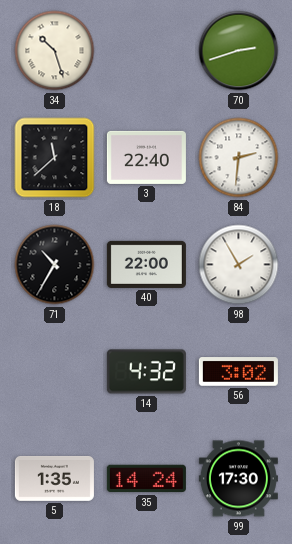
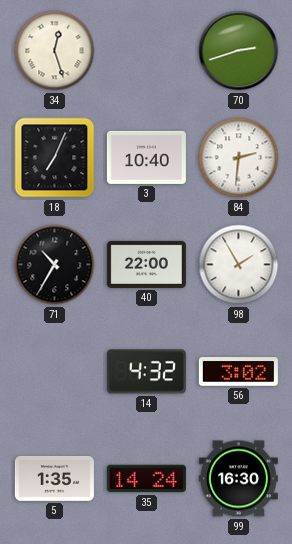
34: 10:27 -> 12:27
18: 11:38 -> 7:04
3: 22:40 -> 10:40
99: 17:30 -> 16:30
